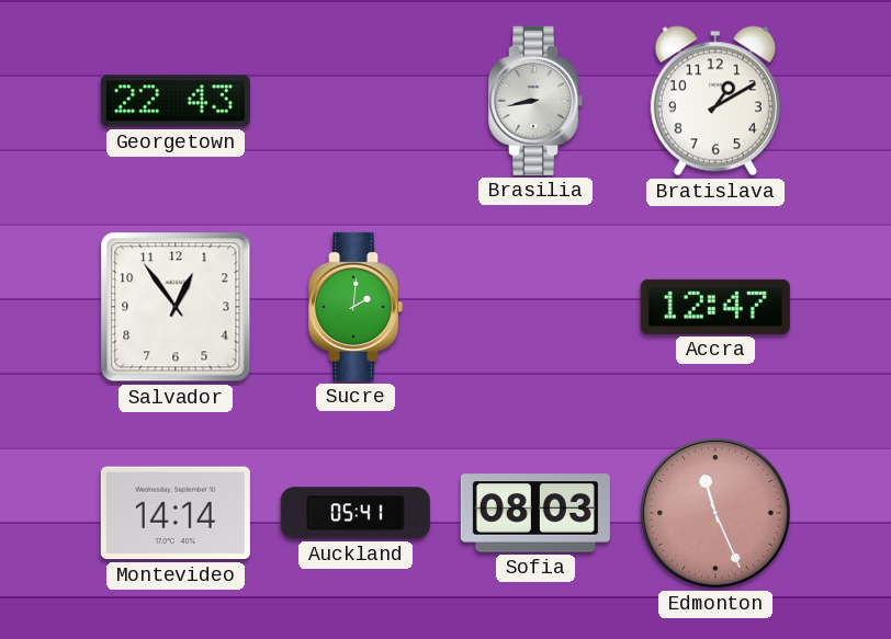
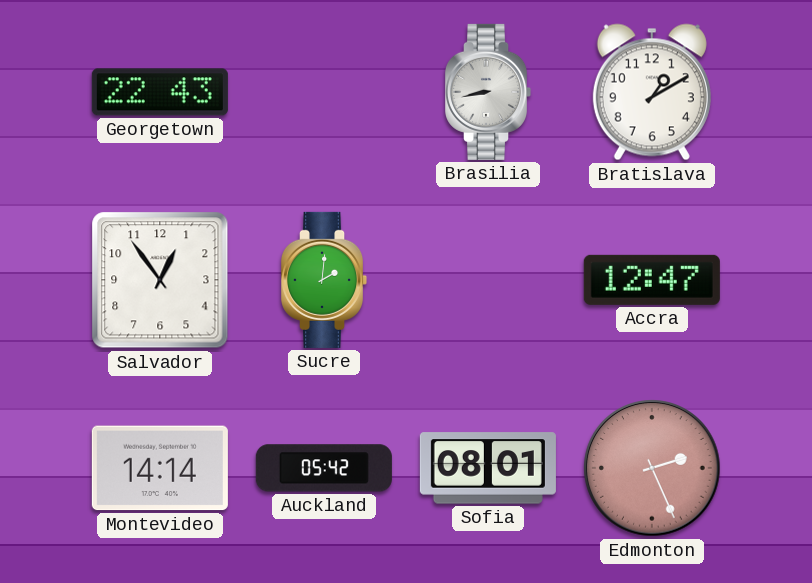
Auckland: 05:41 -> 05:42
Sofia: 08:03 -> 08:01
Edmonton: 11:26 -> 2:26
